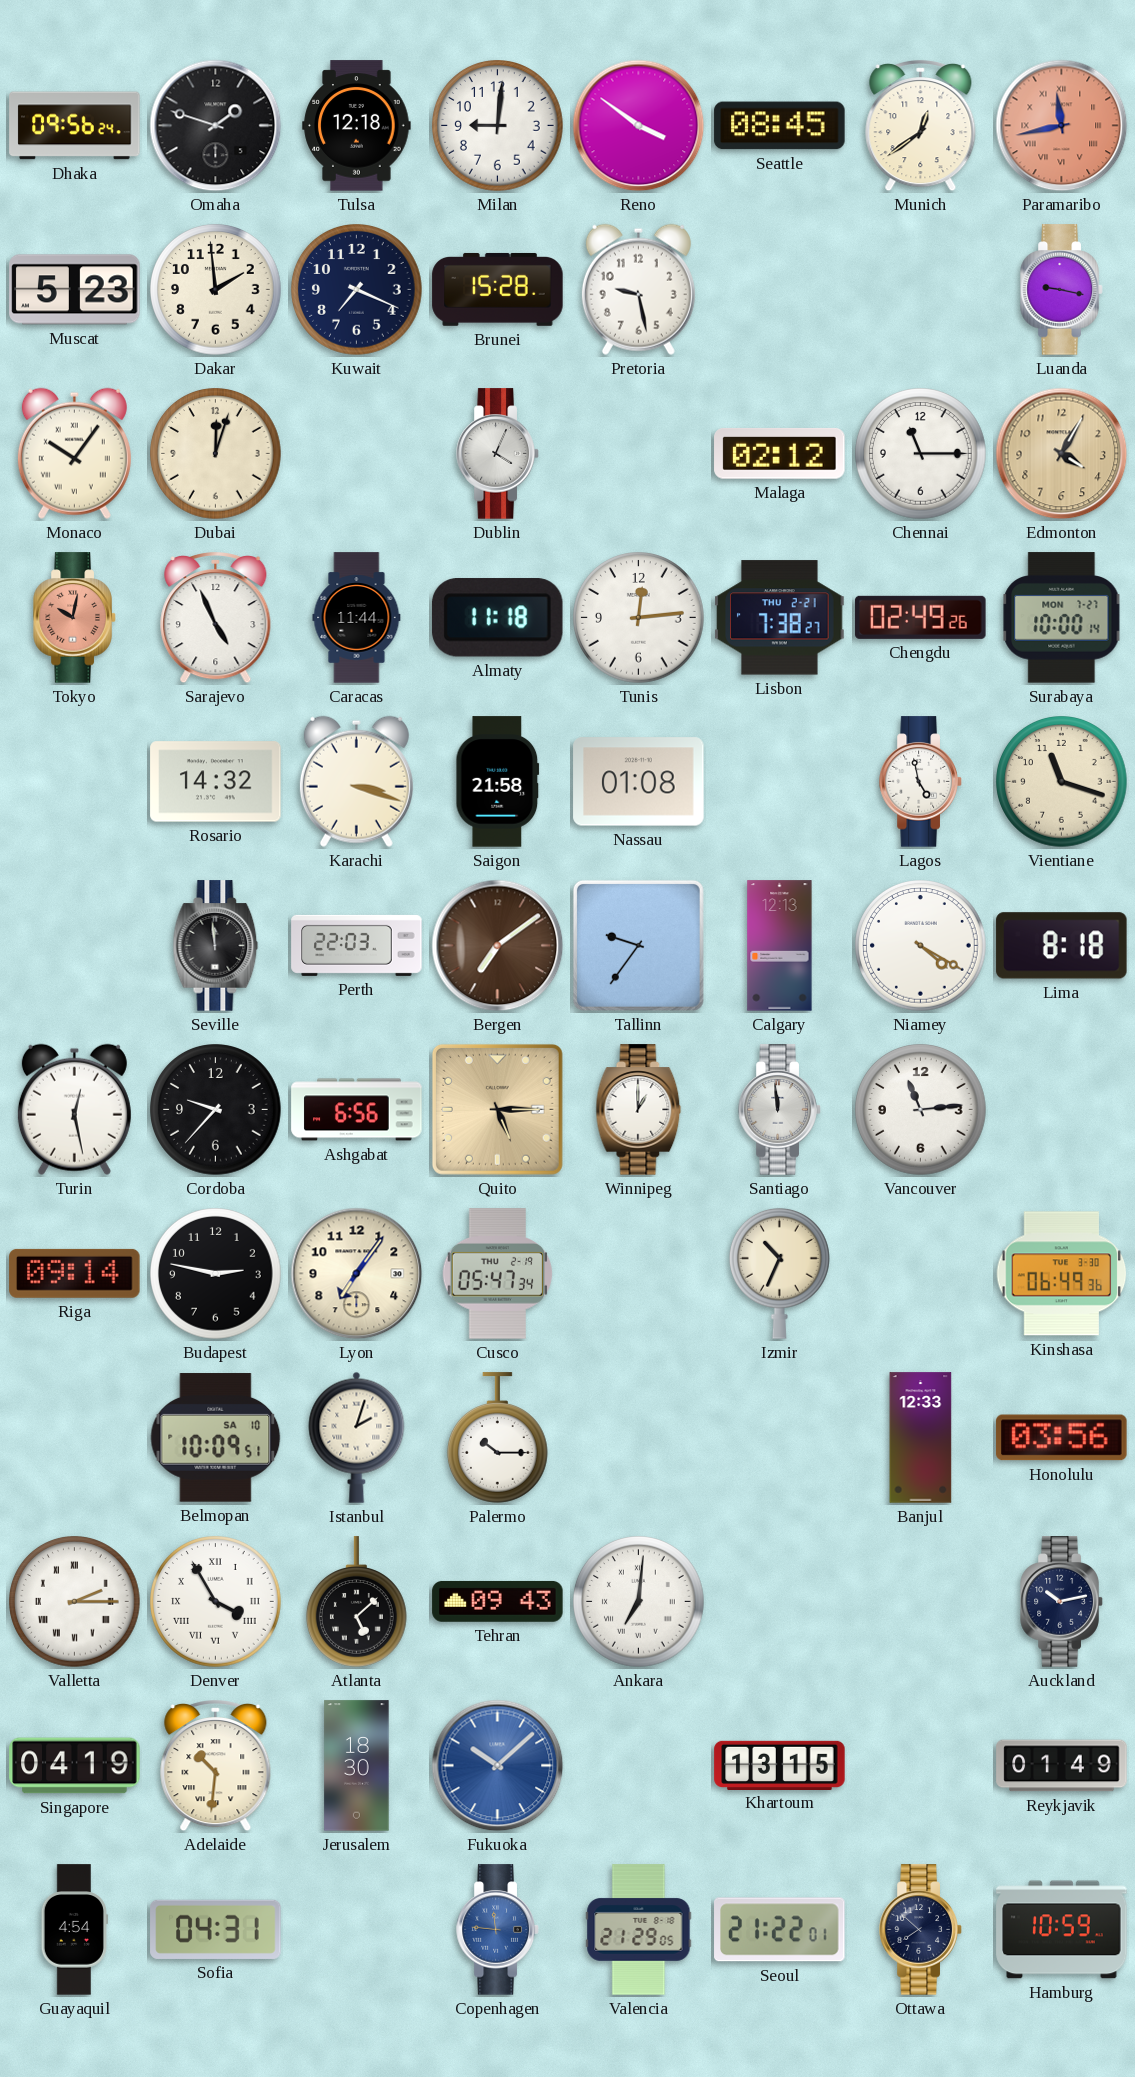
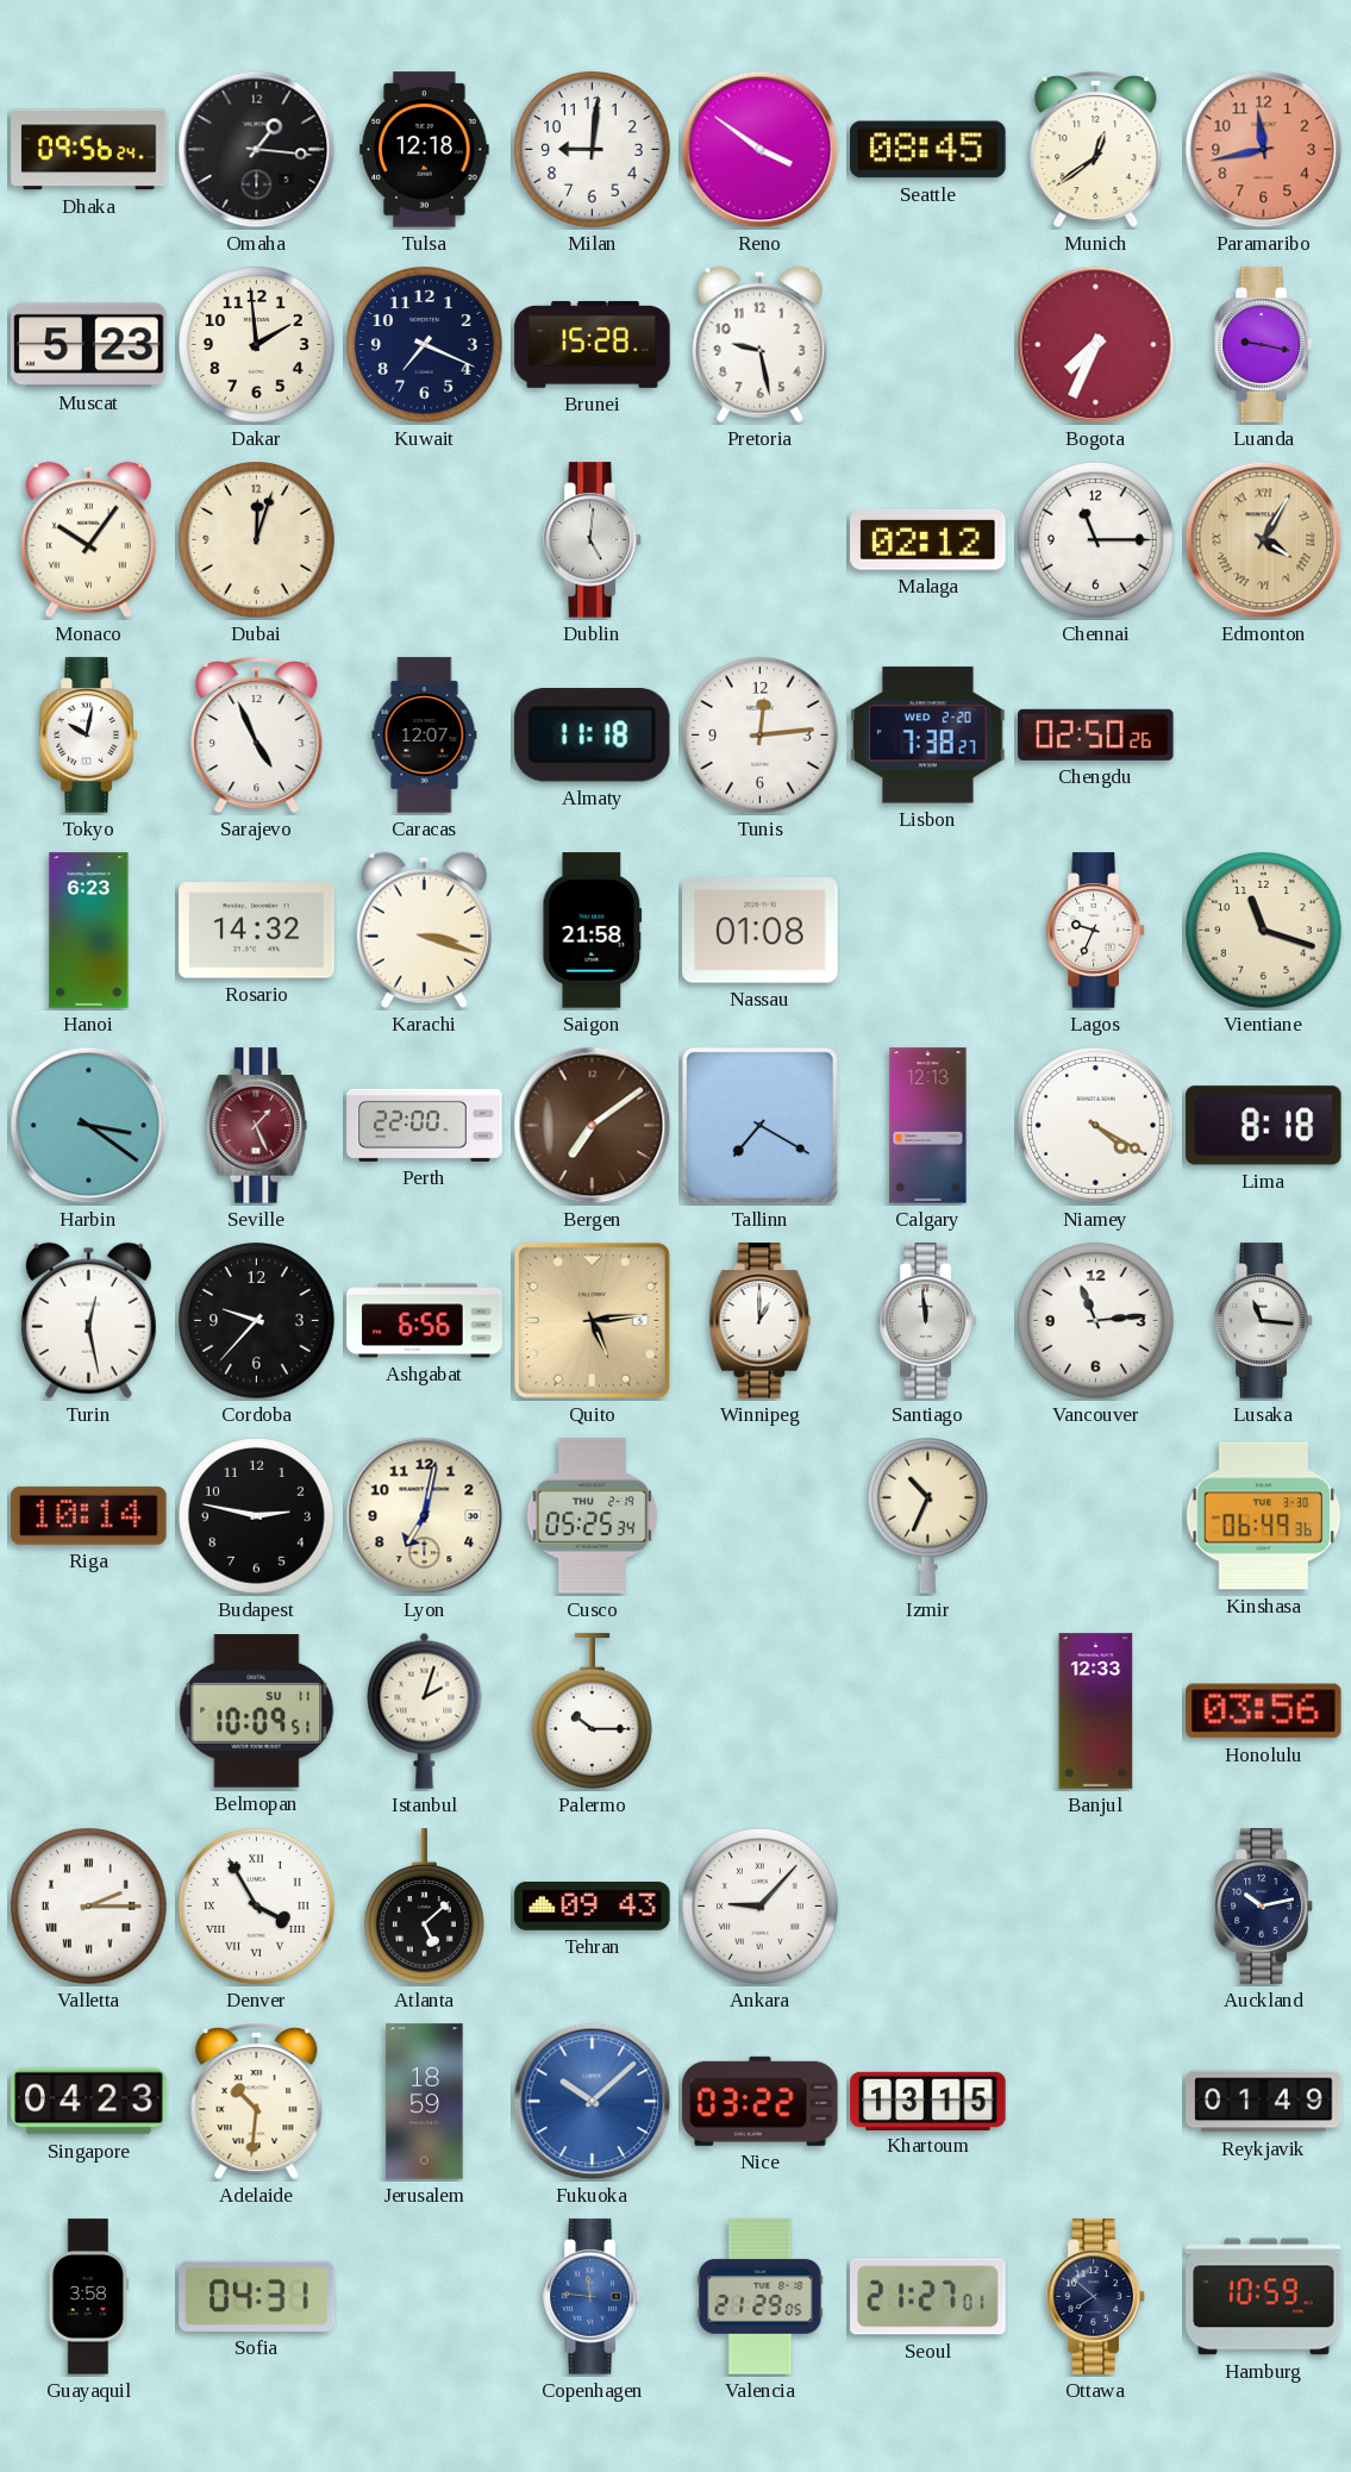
Omaha: 1:48 -> 1:16
Paramaribo numerals: Roman -> Arabic
Bogota: none -> 7:34
Dublin: 4:04 -> 5:01
Edmonton numerals: Arabic -> Roman
Tokyo dial: salmon -> white
Caracas: 11:44 -> 12:07
Lisbon date: THU 2-21 -> WED 2-20
Chengdu: 02:49 -> 02:50
Surabaya: 10:00 -> none
Hanoi: none -> 6:23
Lagos: 4:58 -> 9:34
Harbin: none -> 3:21
Seville: 11:59 -> 1:26
Seville dial: black -> burgundy
Perth: 22:03 -> 22:00
Tallinn: 9:36 -> 7:20
Quito: 5:15 -> 5:14
Lusaka: none -> 11:16
Riga: 09:14 -> 10:14
Lyon: 7:06 -> 7:02
Cusco: 05:47 -> 05:25
Belmopan date: SA 10 -> SU 11
Ankara: 7:01 -> 9:07
Singapore: 04:19 -> 04:23
Jerusalem: 18:30 -> 18:59
Nice: none -> 03:22
Guayaquil: 4:54 -> 3:58
Seoul: 21:22 -> 21:27
